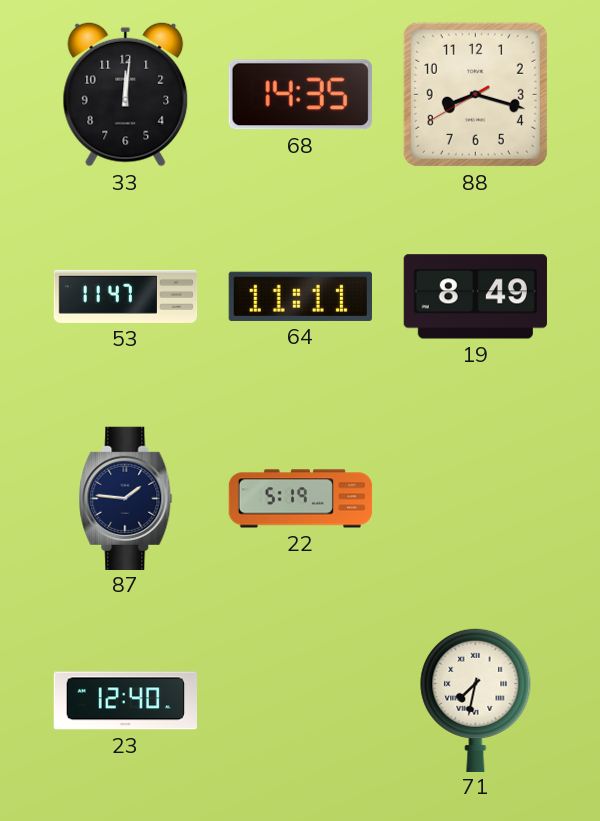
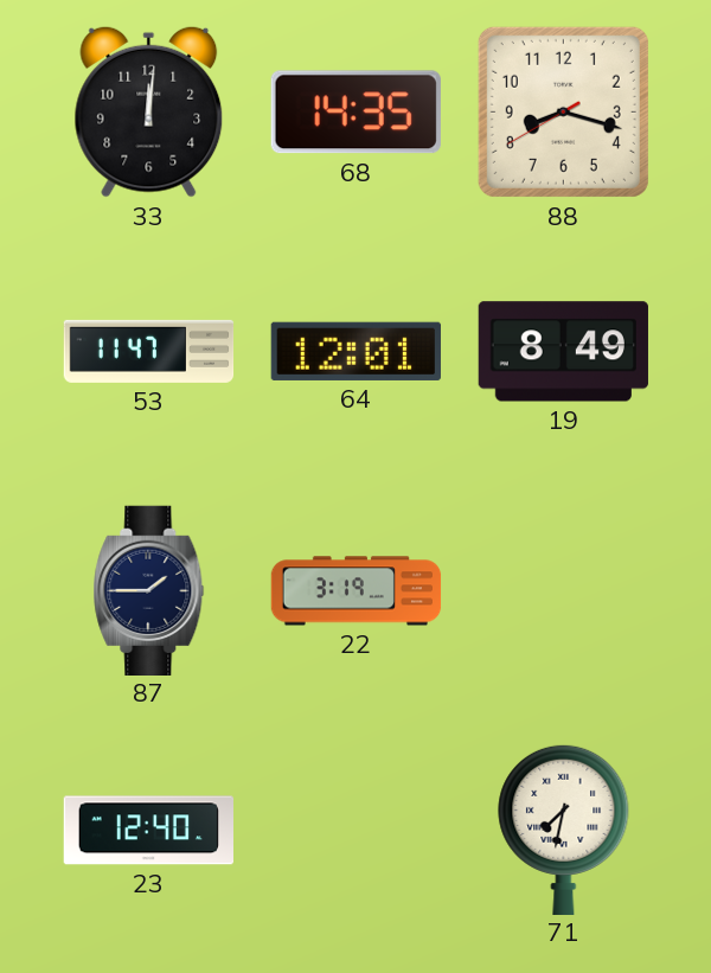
64: 11:11 -> 12:01
87: 1:46 -> 1:45
22: 5:19 -> 3:19
